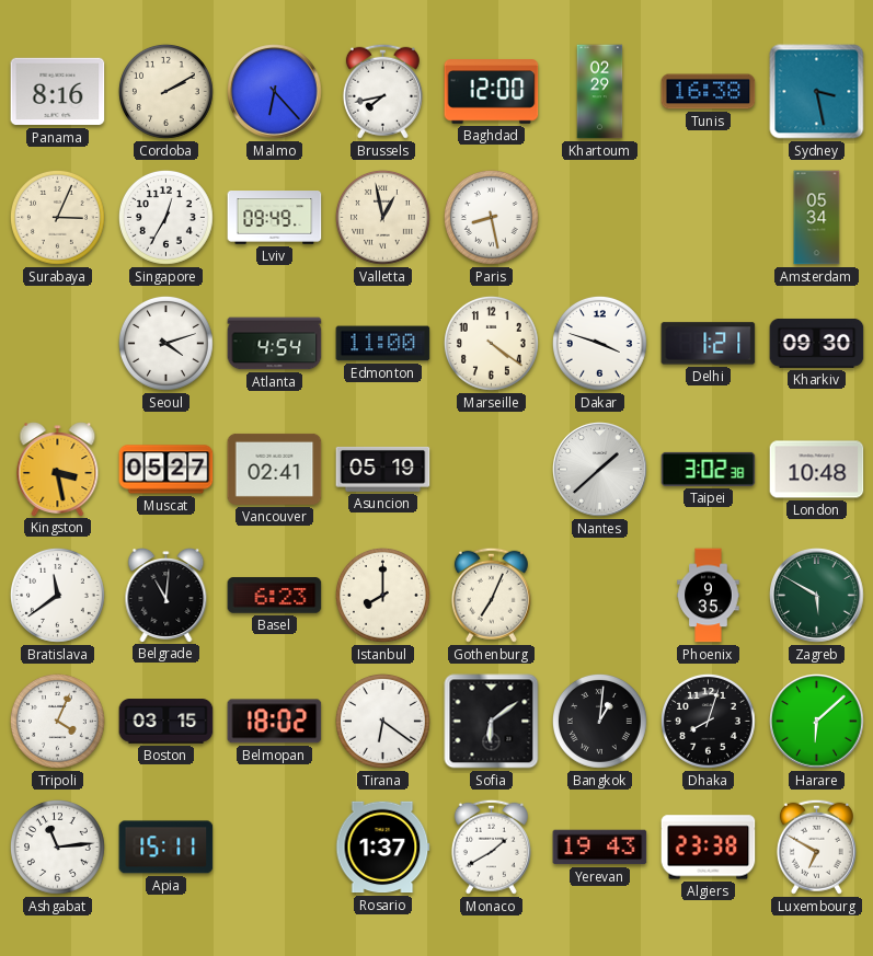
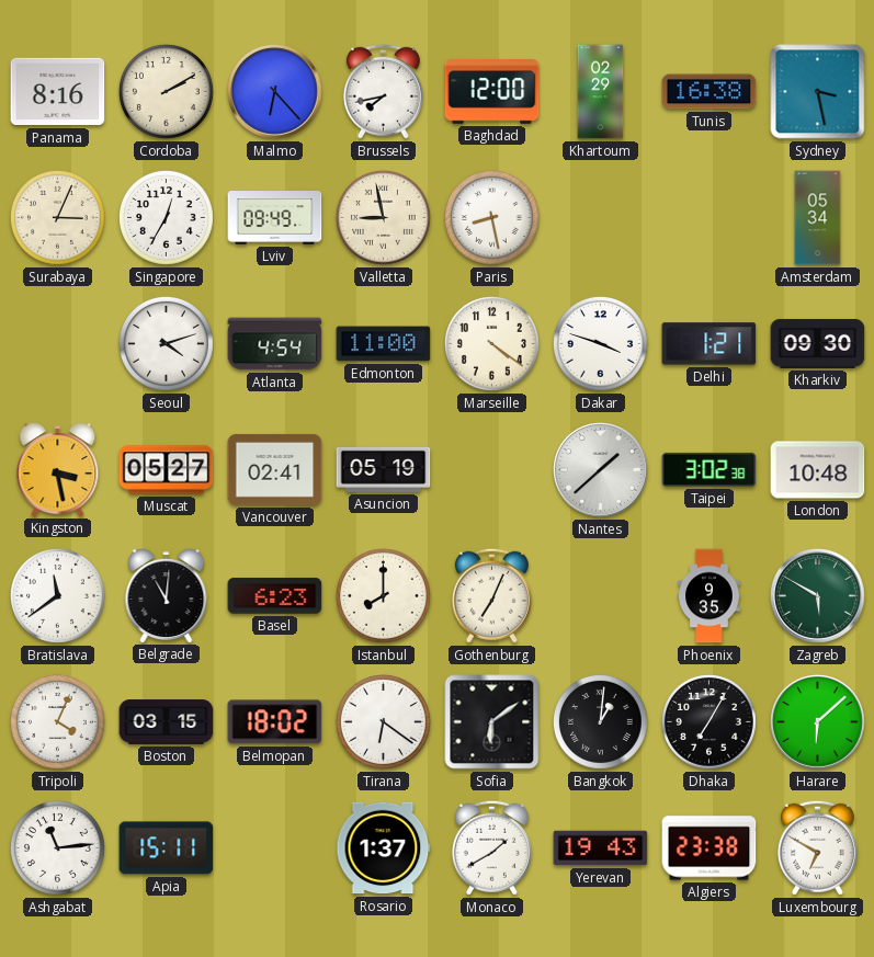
Valletta: 12:58 -> 8:58
Dhaka: 8:03 -> 7:05
